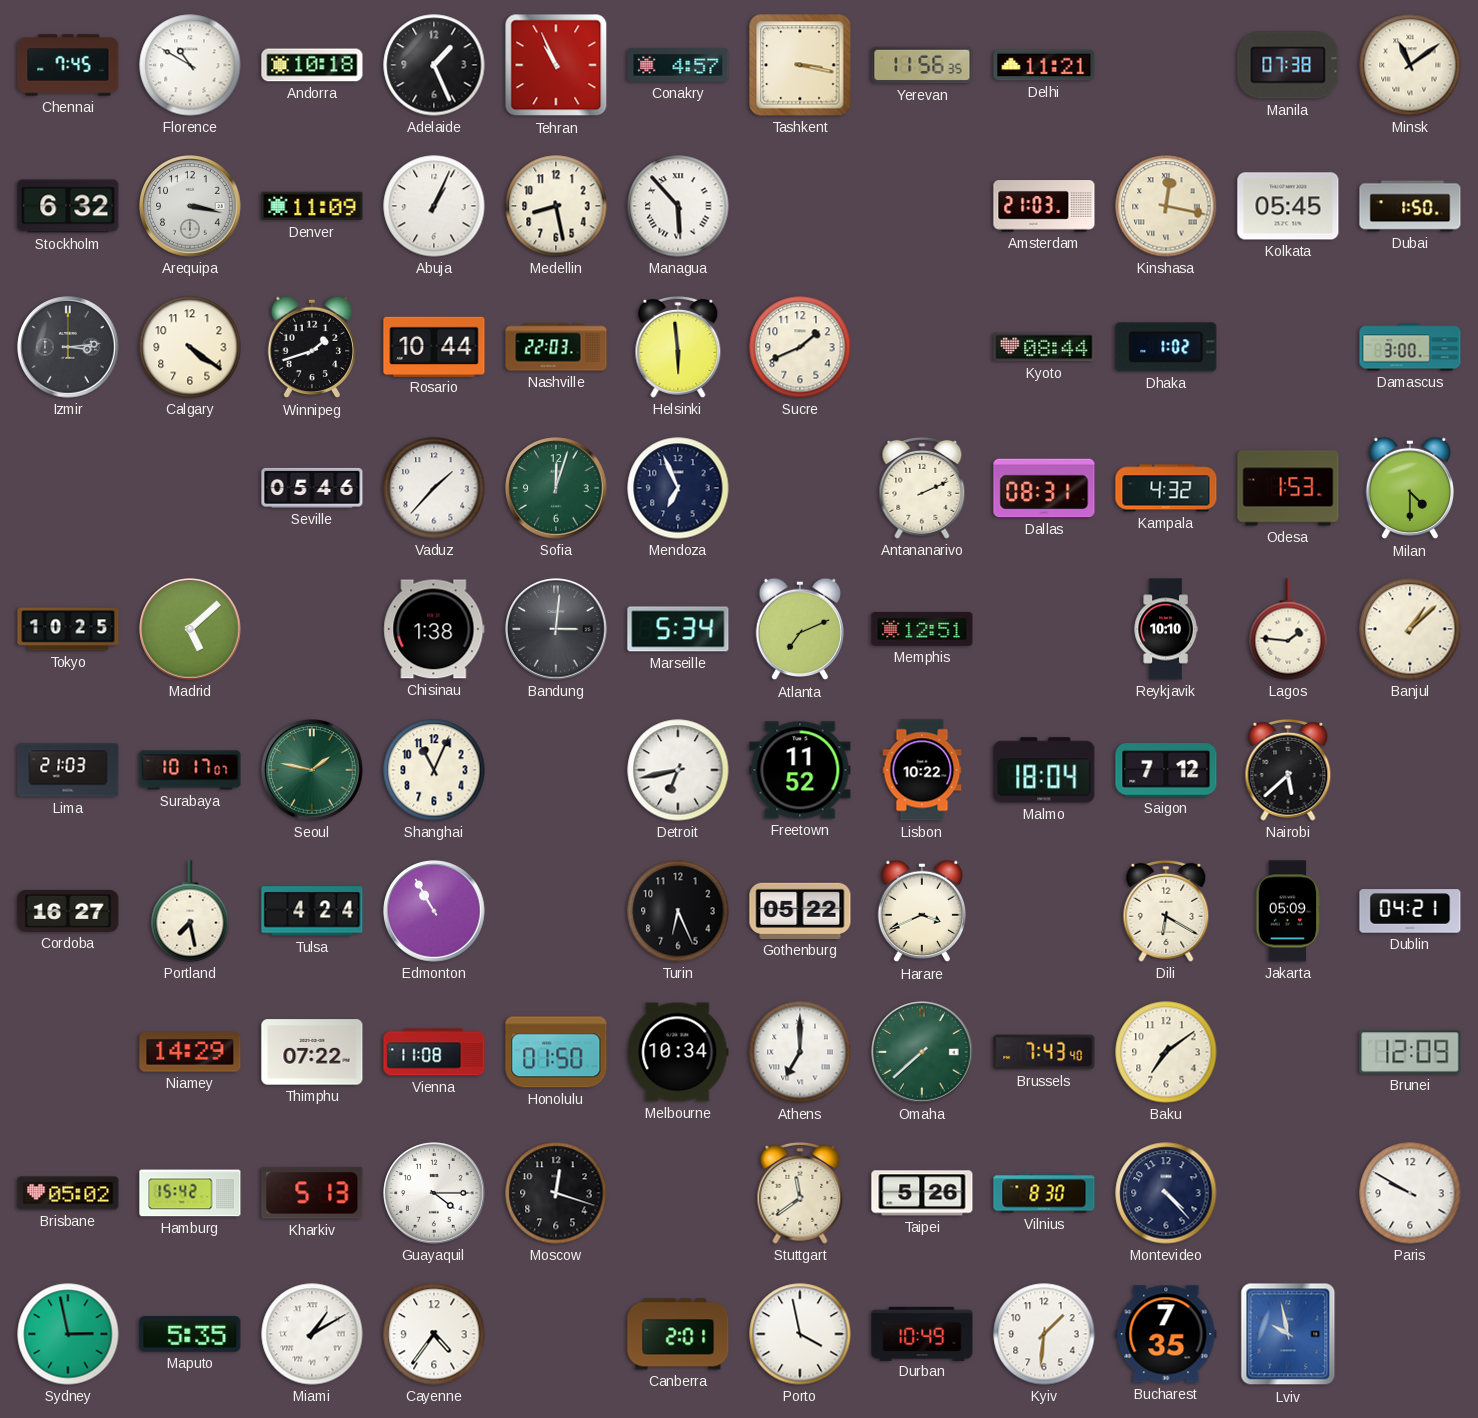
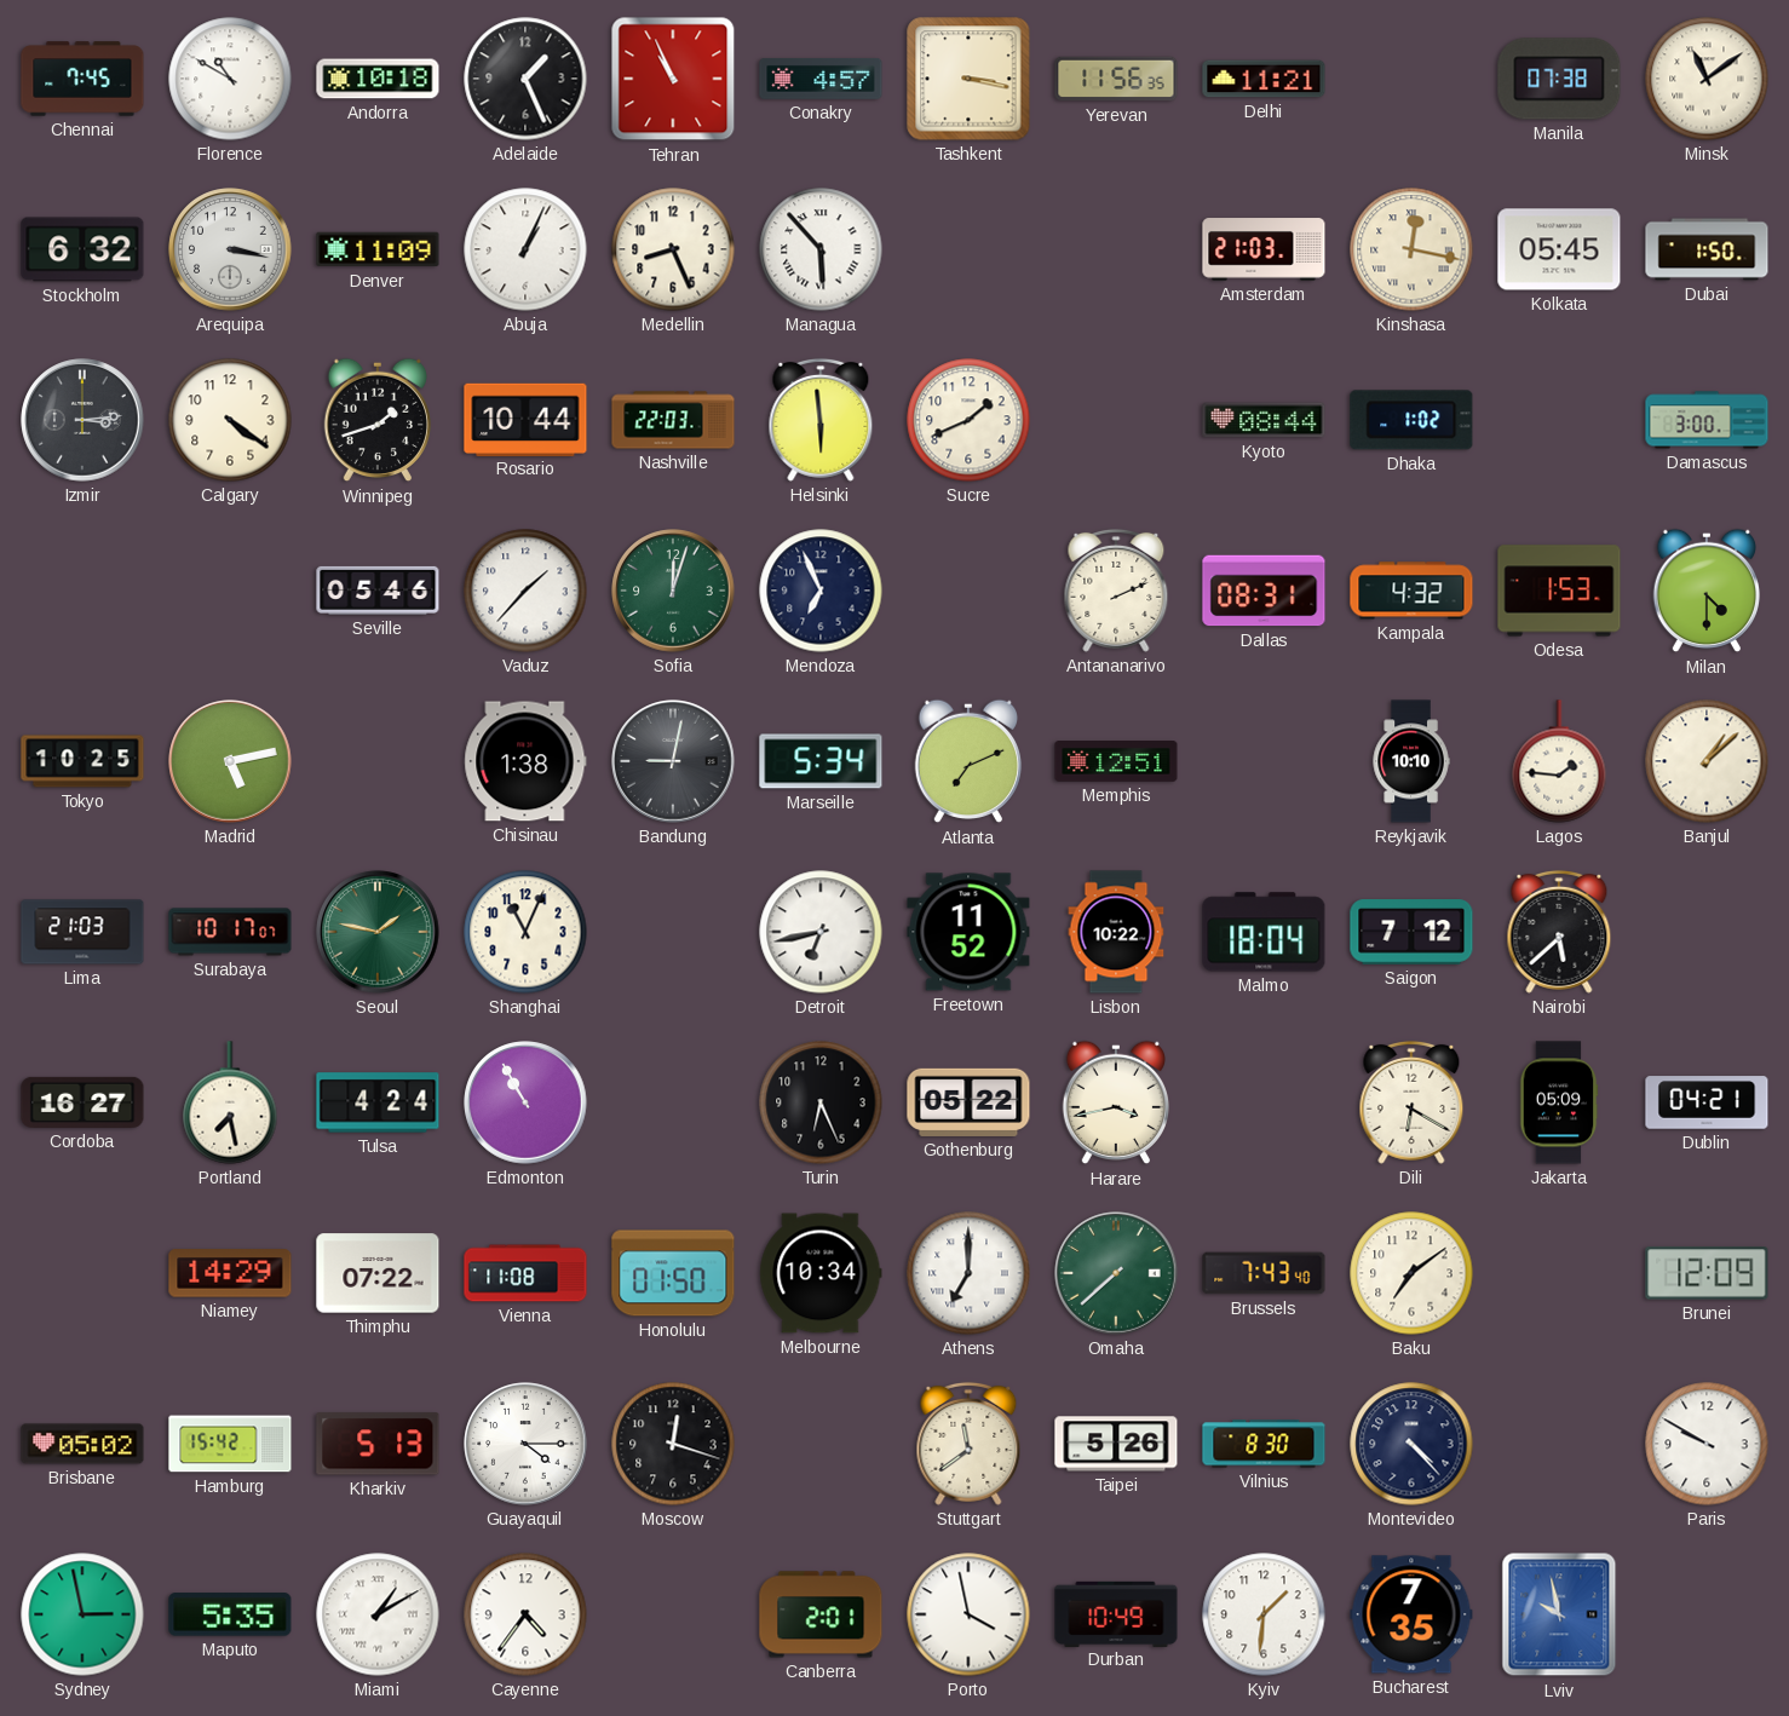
Medellin: 8:28 -> 8:26
Madrid: 5:08 -> 5:13
Bandung: 3:01 -> 9:02
Harare: 3:41 -> 3:43
